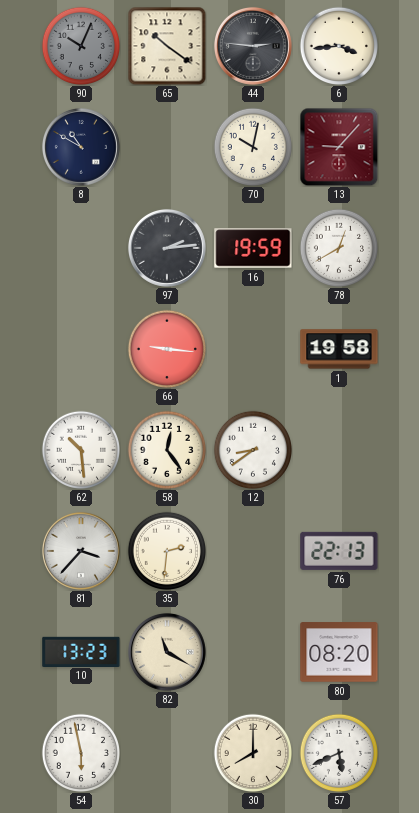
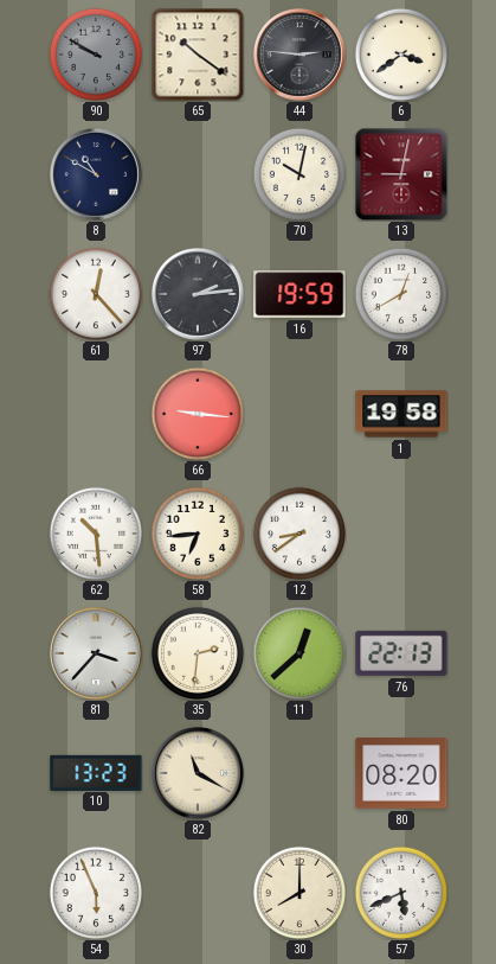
90: 10:04 -> 9:50
6: 3:44 -> 3:39
13: 9:07 -> 9:02
61: none -> 12:23
58: 12:24 -> 6:44
11: none -> 12:38
54: 5:58 -> 5:56
